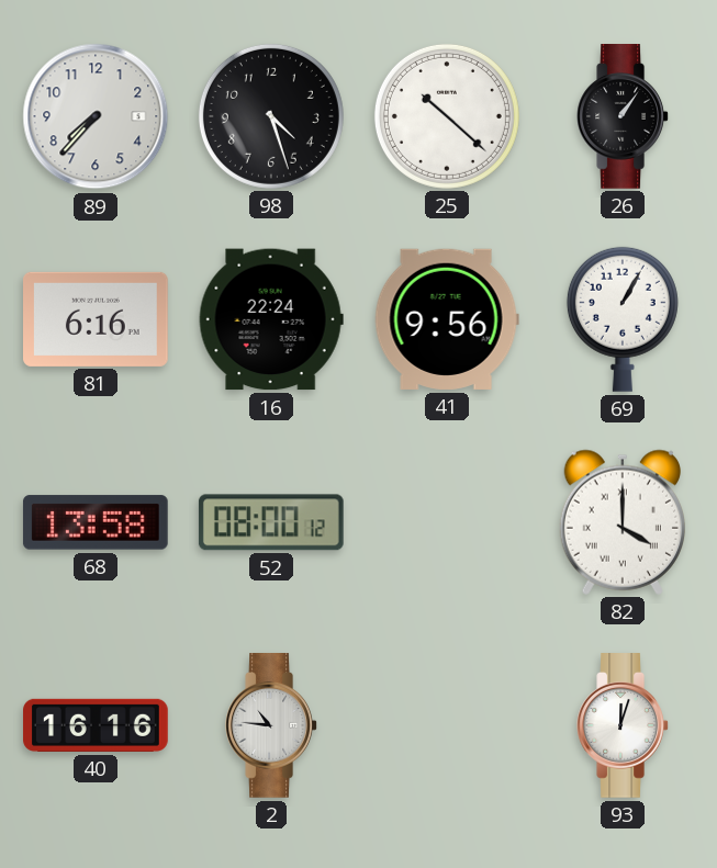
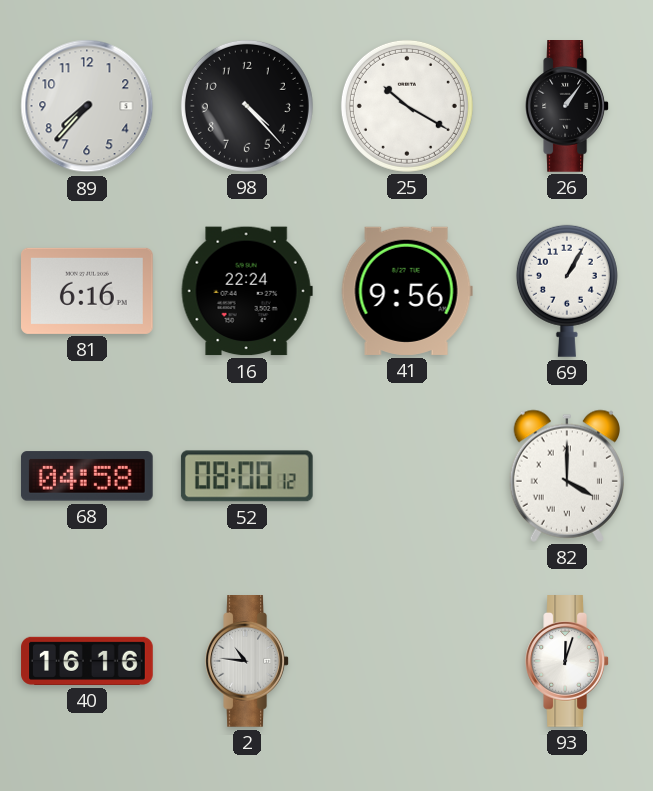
98: 4:27 -> 4:23
25: 10:22 -> 10:20
68: 13:58 -> 04:58
